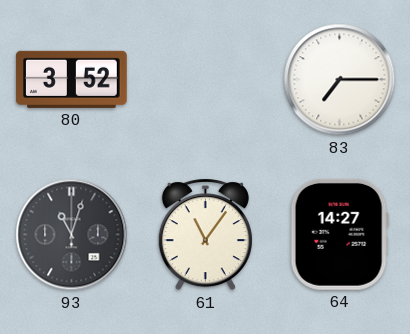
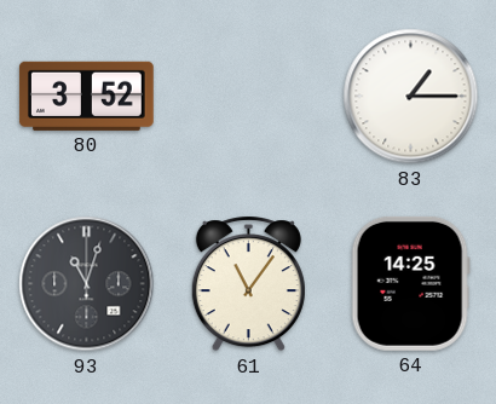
83: 7:15 -> 1:15
64: 14:27 -> 14:25
